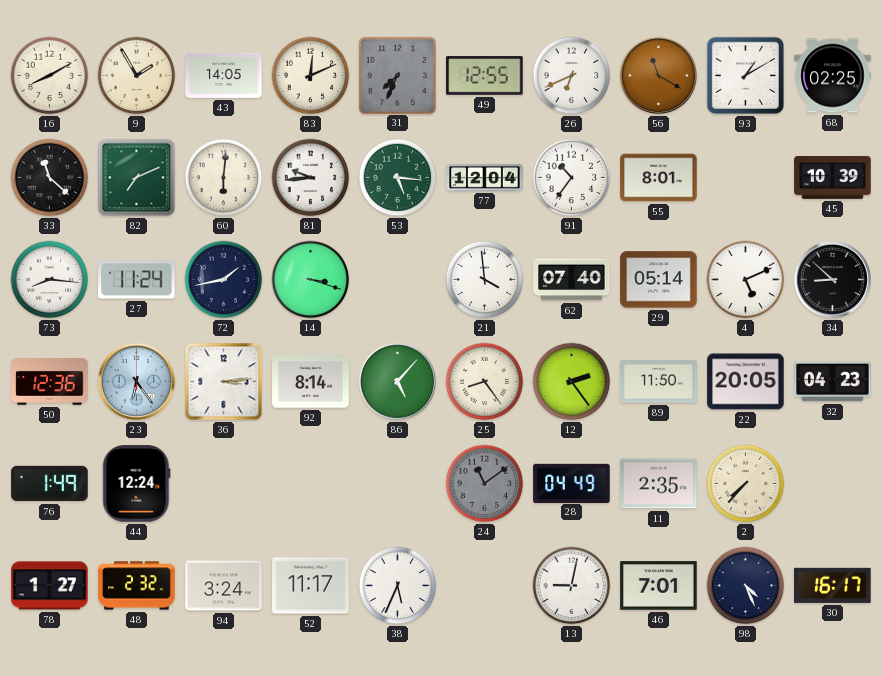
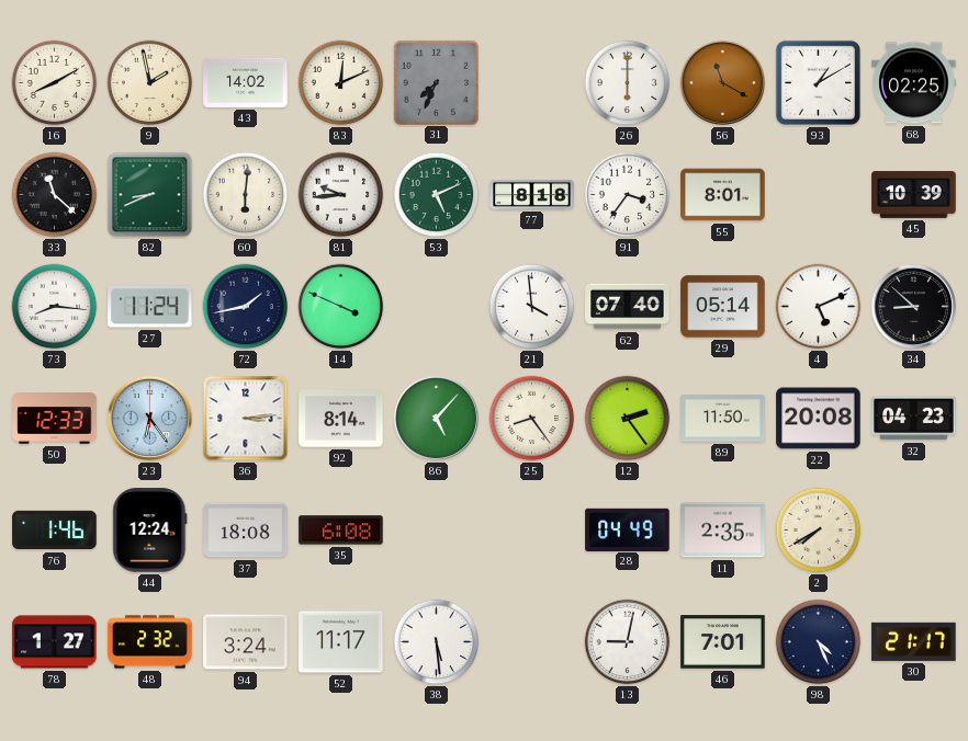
9: 1:55 -> 1:58
43: 14:05 -> 14:02
49: 12:55 -> none
26: 6:41 -> 6:00
82: 7:11 -> 8:41
53: 5:16 -> 5:11
77: 12:04 -> 8:18
91: 10:36 -> 3:36
14: 3:18 -> 3:49
50: 12:36 -> 12:33
22: 20:05 -> 20:08
76: 1:49 -> 1:46
37: none -> 18:08
35: none -> 6:08
24: 11:09 -> none
2: 7:37 -> 7:40
38: 5:34 -> 5:29
30: 16:17 -> 21:17
